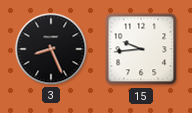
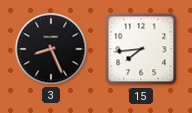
15: 9:44 -> 7:44
